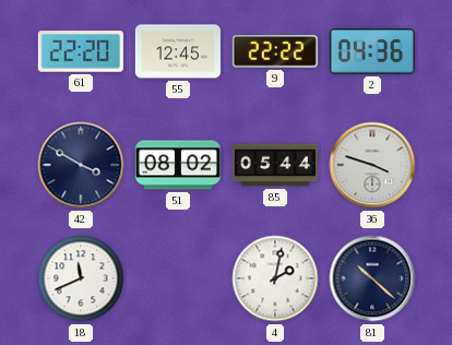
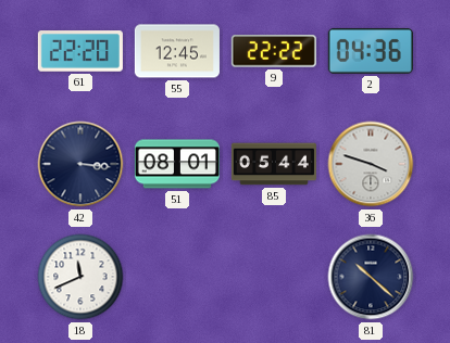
42: 3:50 -> 3:16
51: 08:02 -> 08:01
4: 2:02 -> none
